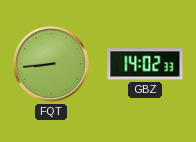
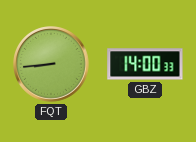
GBZ: 14:02 -> 14:00
